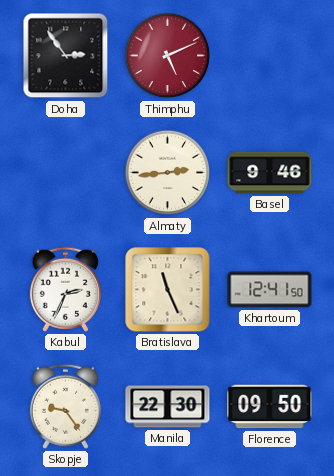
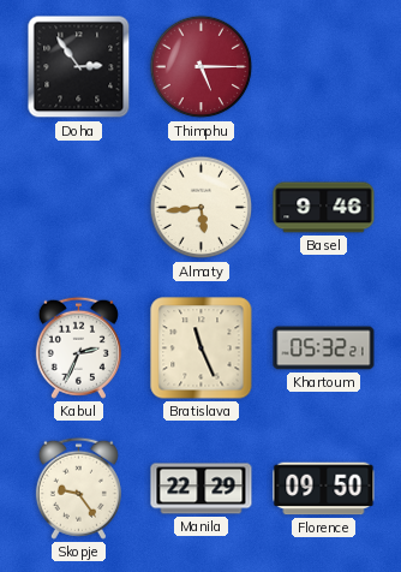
Thimphu: 5:11 -> 5:15
Almaty: 2:44 -> 5:44
Khartoum: 12:41 -> 05:32
Manila: 22:30 -> 22:29
